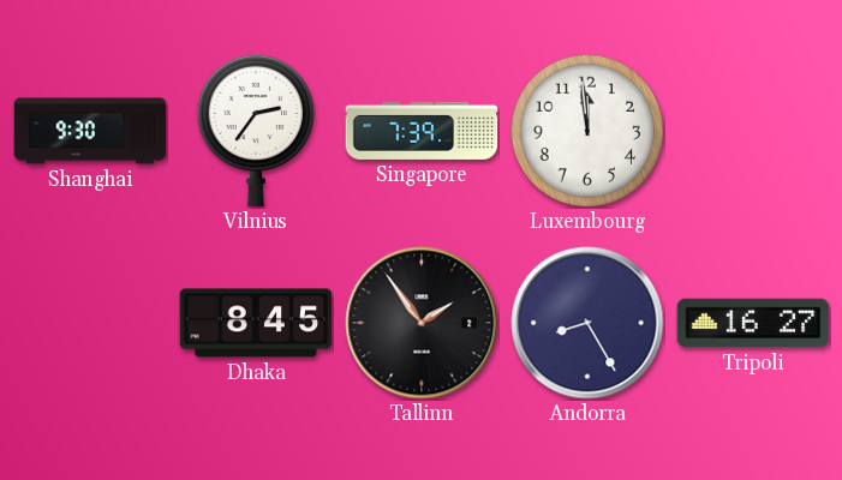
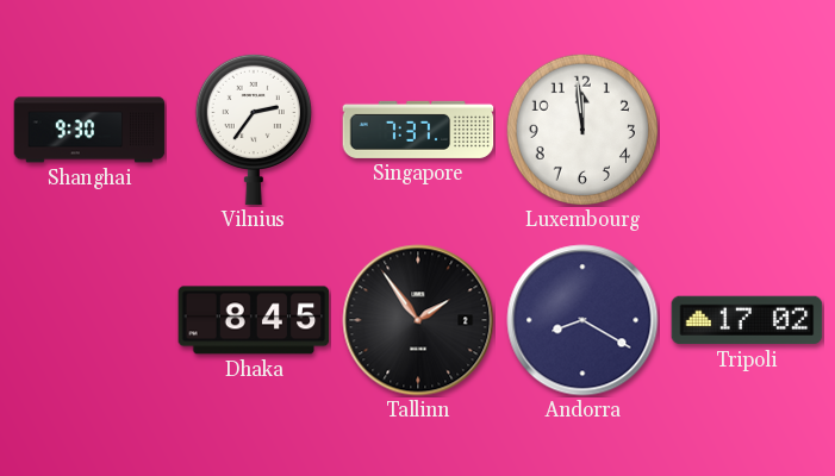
Singapore: 7:39 -> 7:37
Andorra: 8:25 -> 8:20
Tripoli: 16:27 -> 17:02
